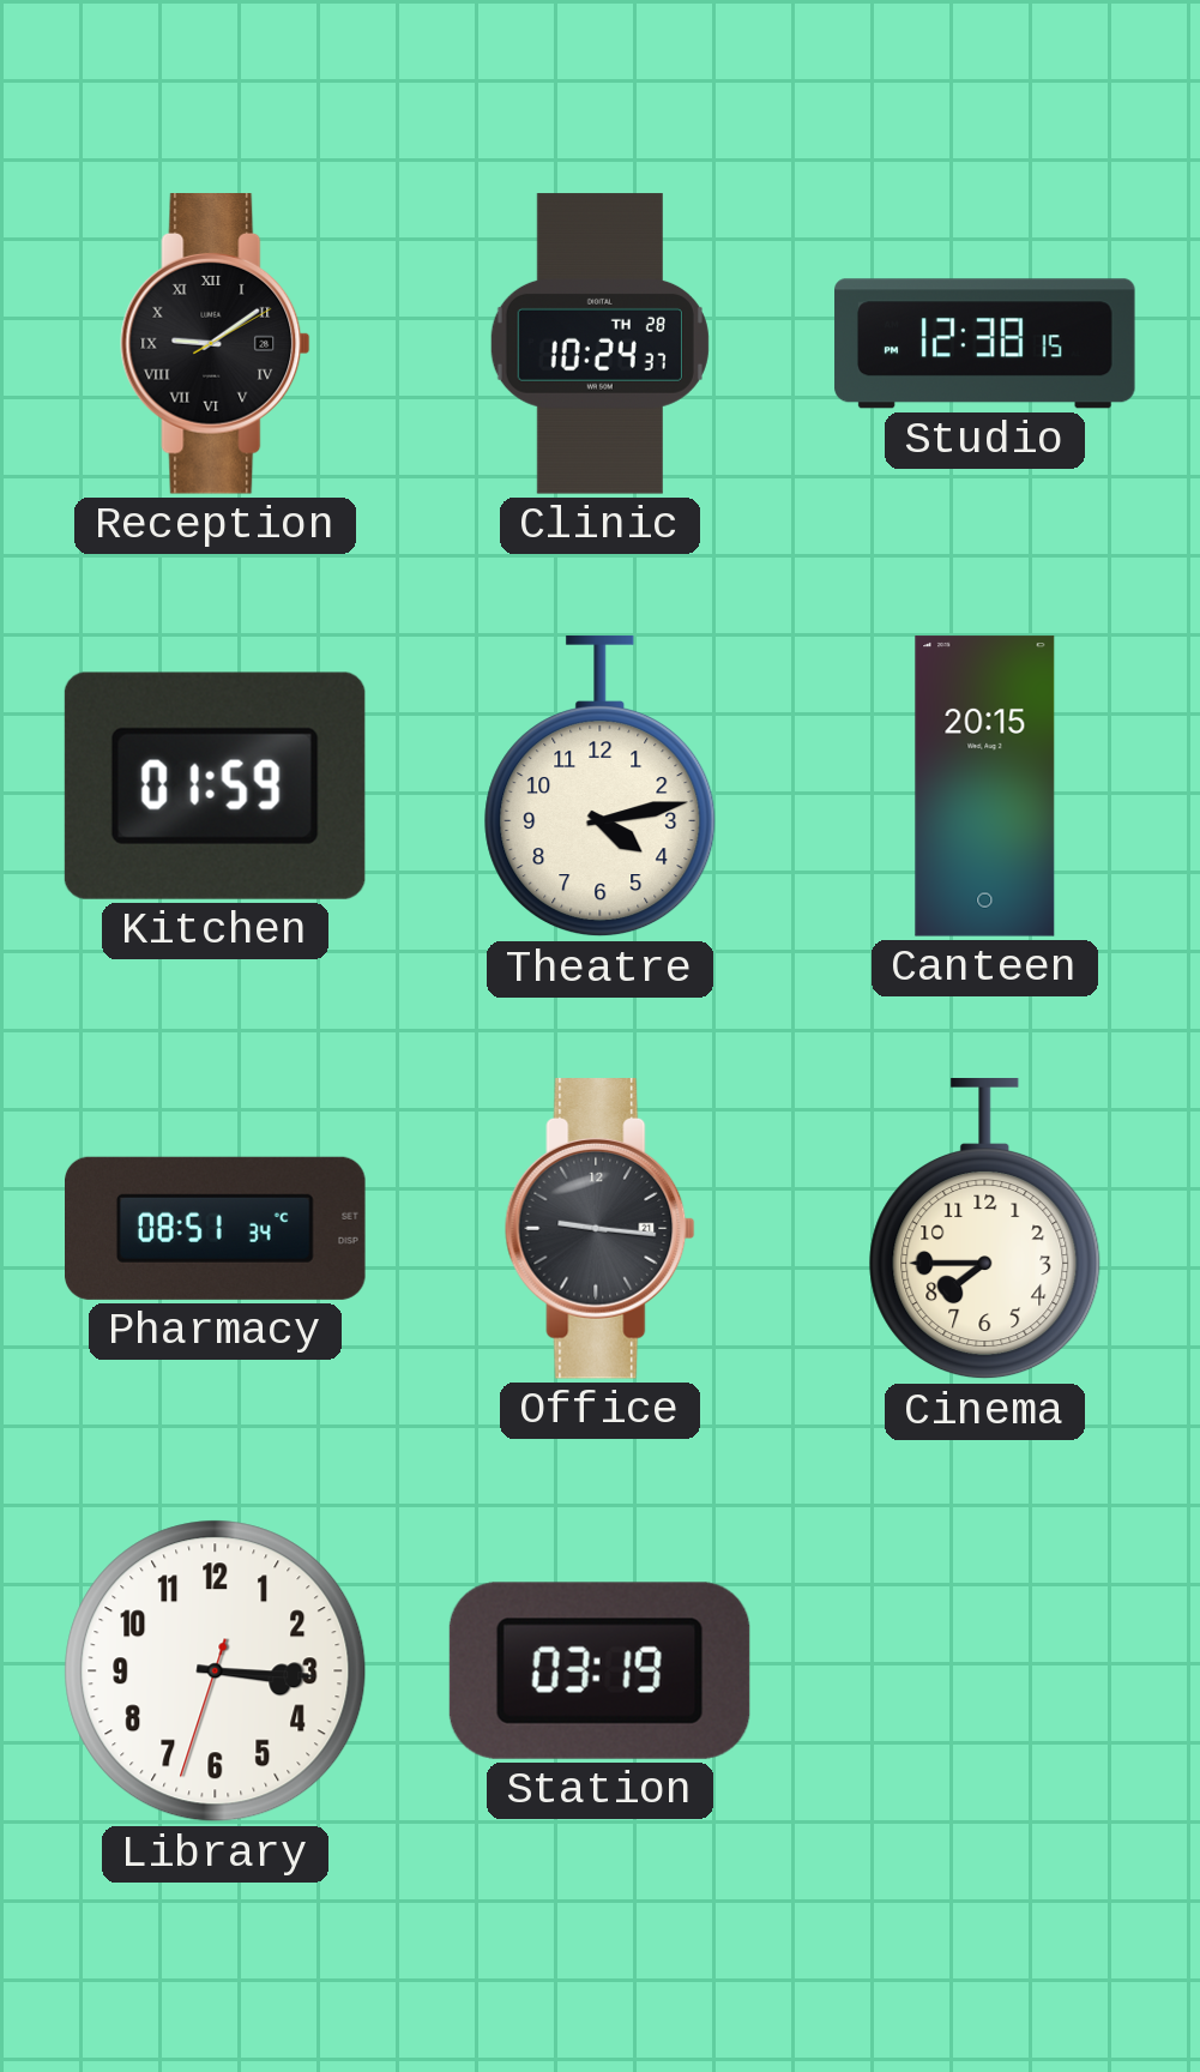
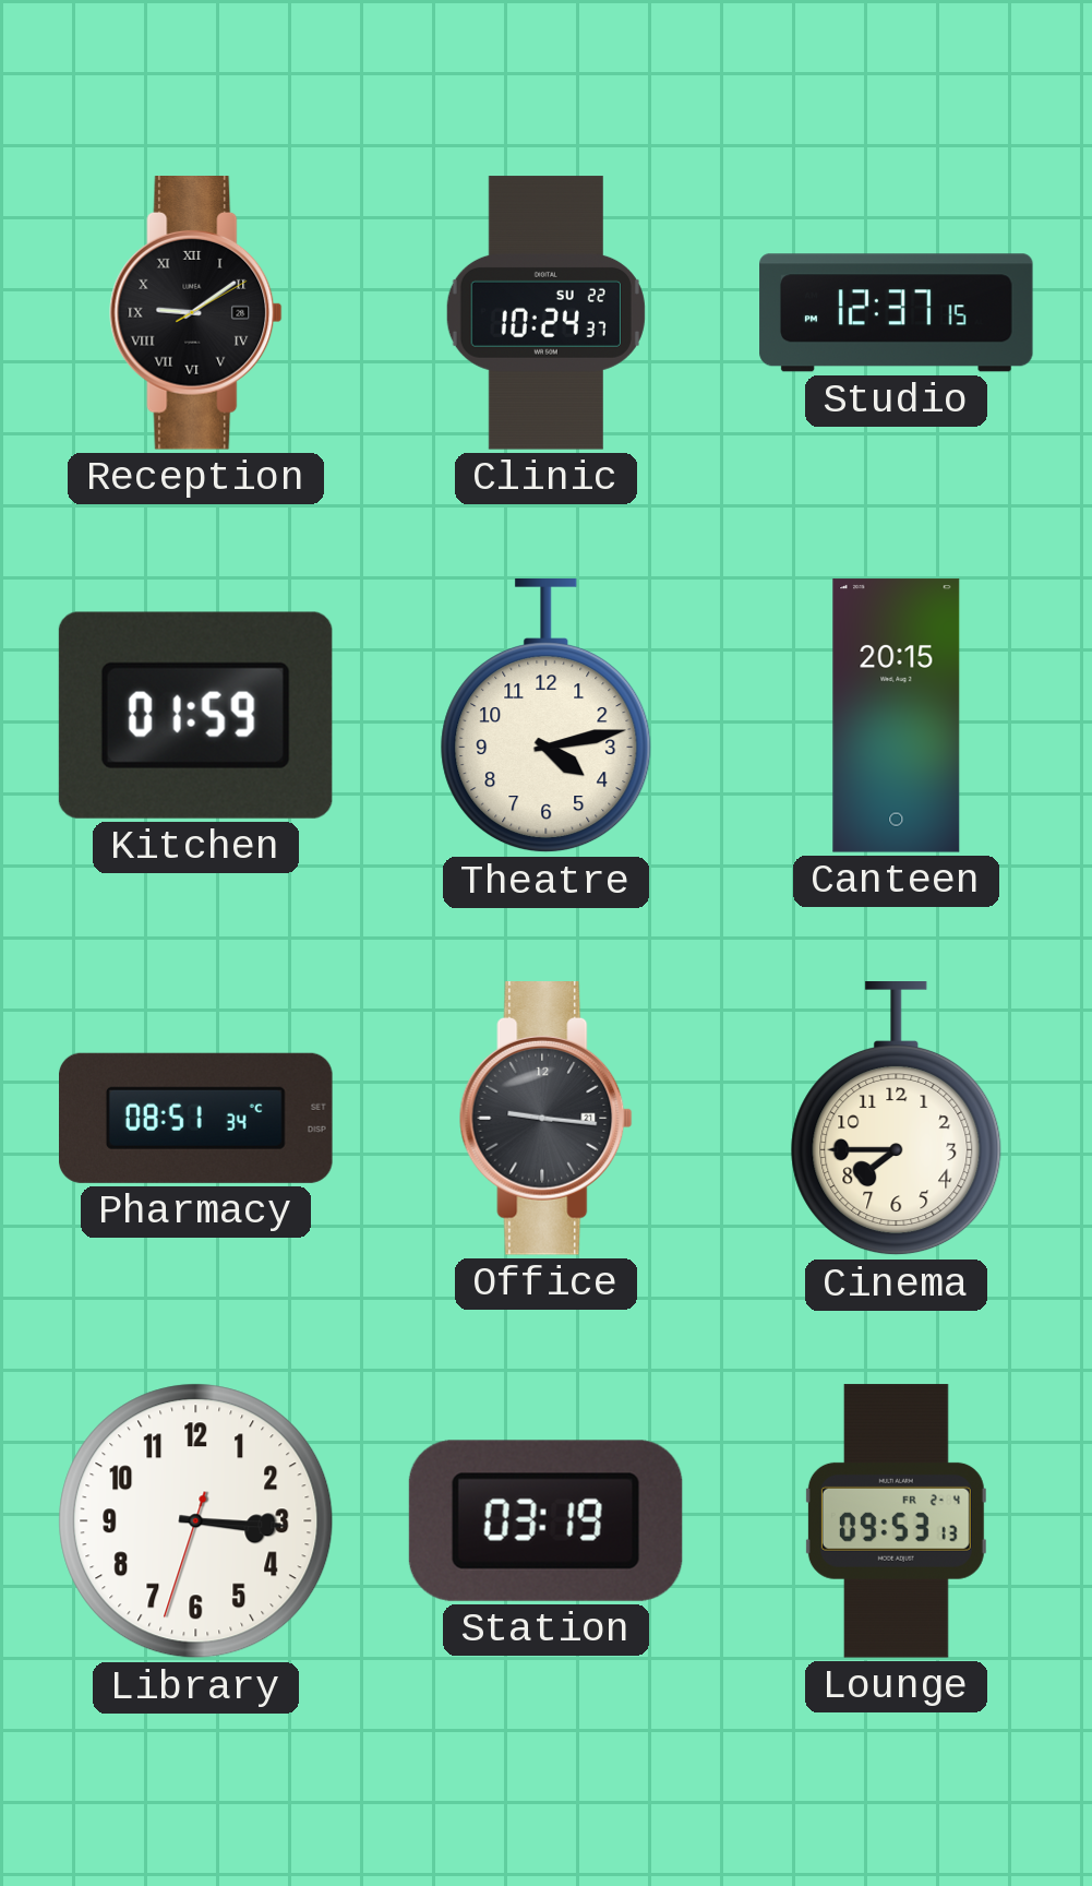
Clinic date: TH 28 -> SU 22
Studio: 12:38 -> 12:37
Lounge: none -> 09:53
